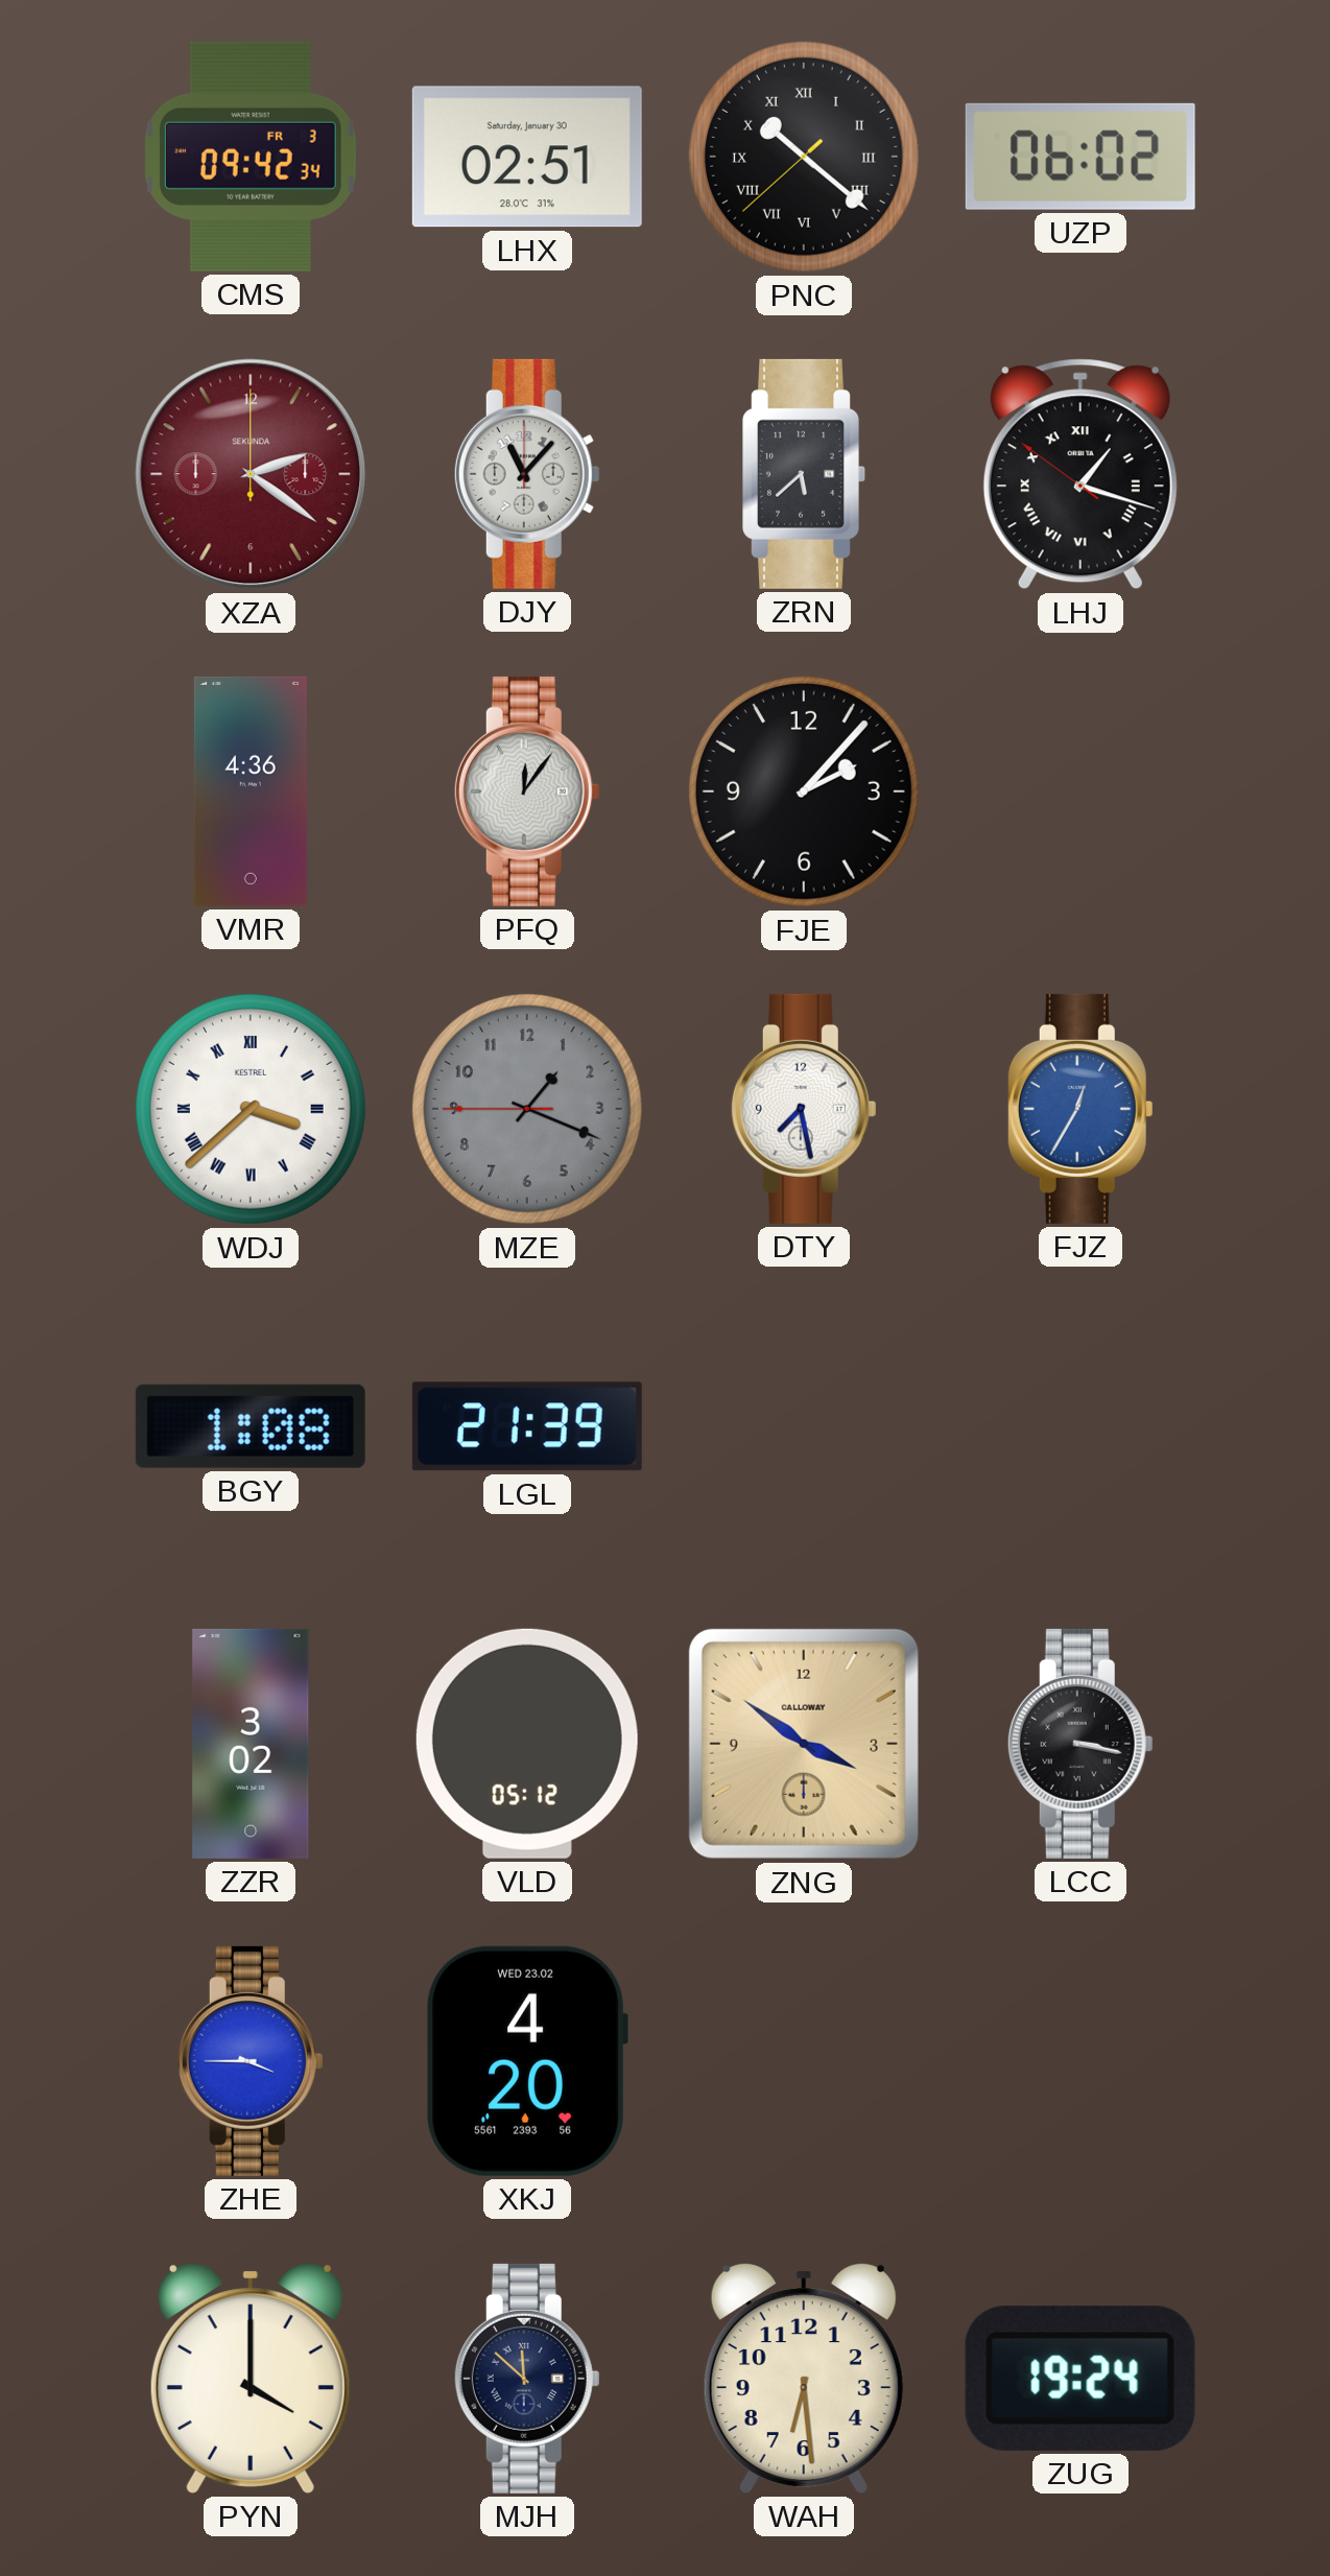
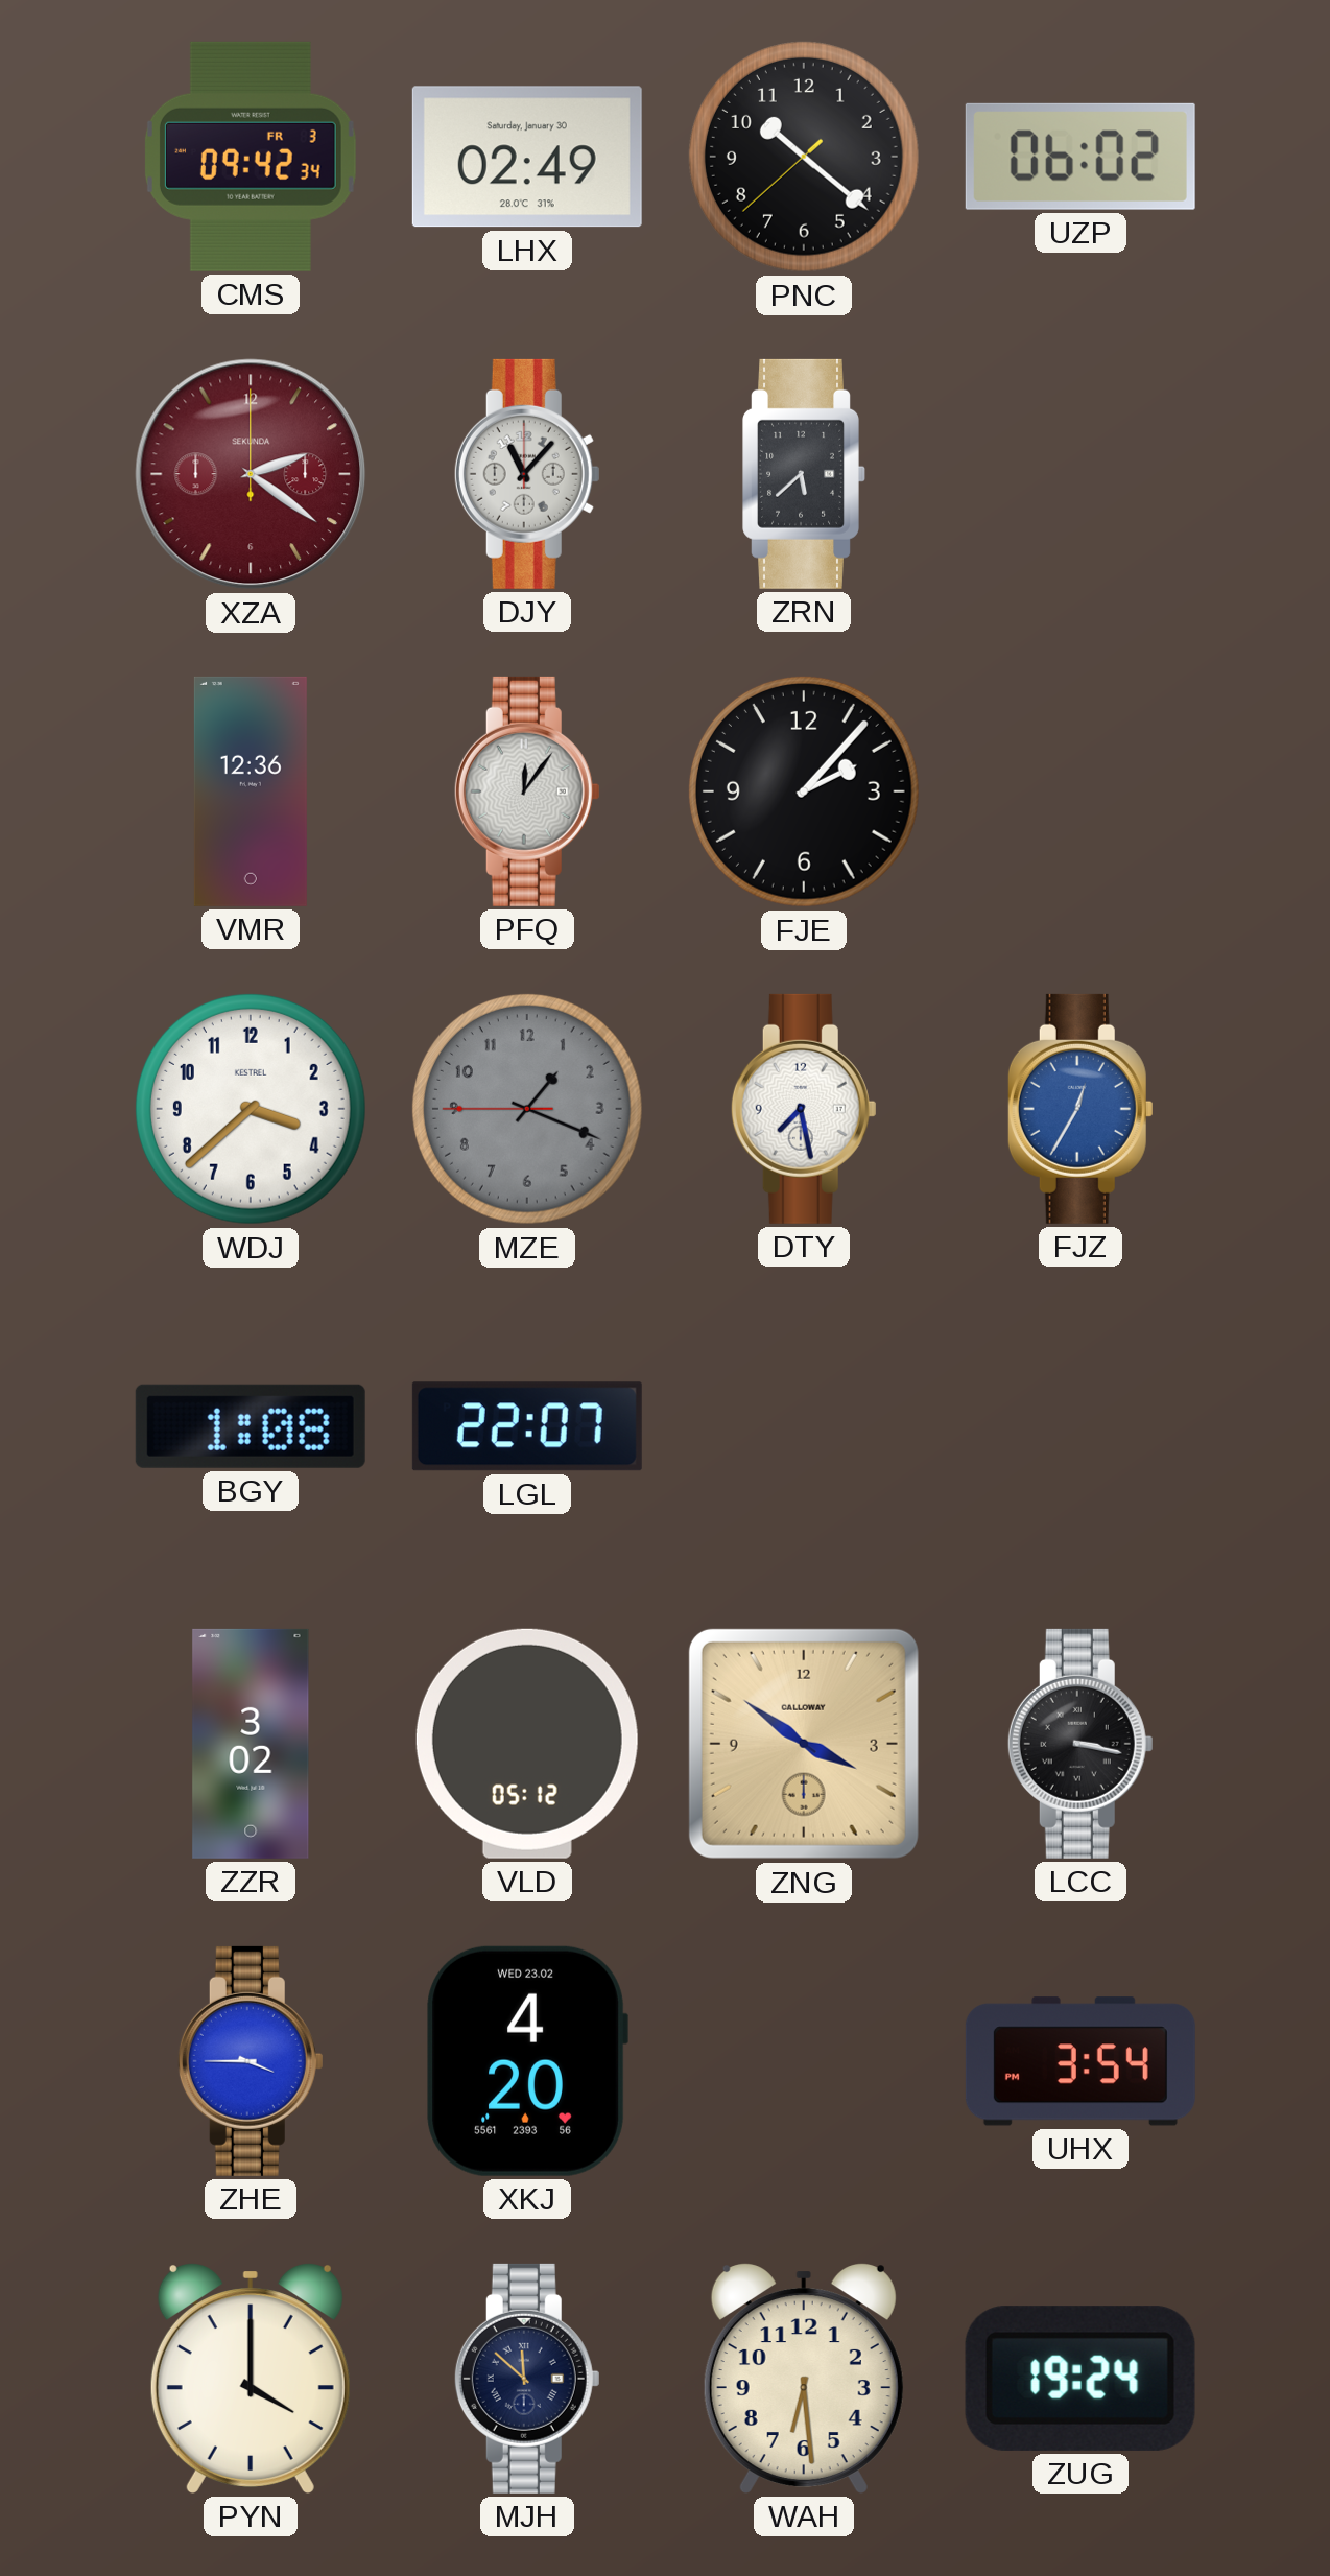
LHX: 02:51 -> 02:49
PNC numerals: Roman -> Arabic
LHJ: 1:17 -> none
VMR: 4:36 -> 12:36
WDJ numerals: Roman -> Arabic
LGL: 21:39 -> 22:07
UHX: none -> 3:54
